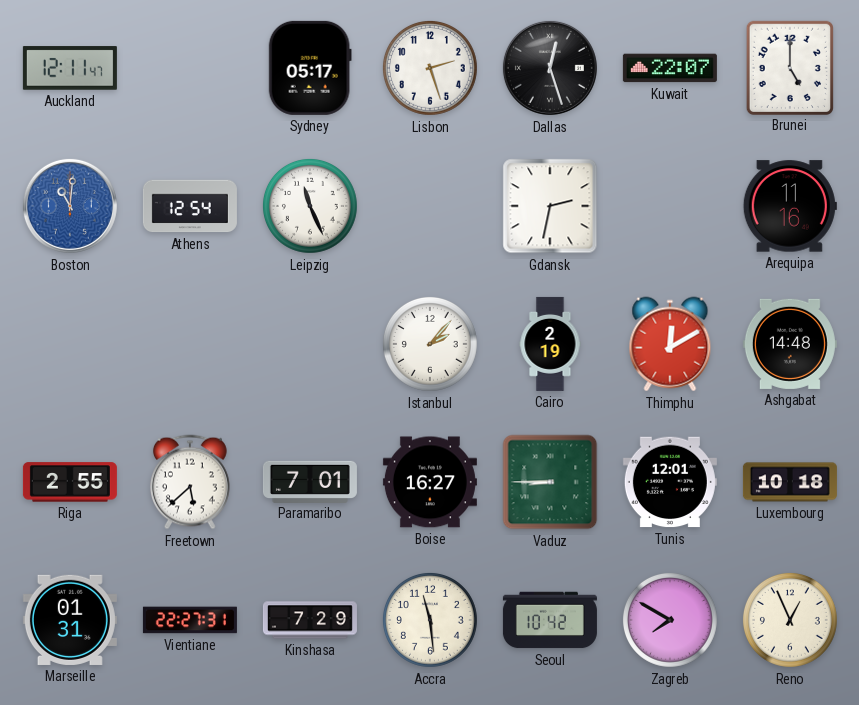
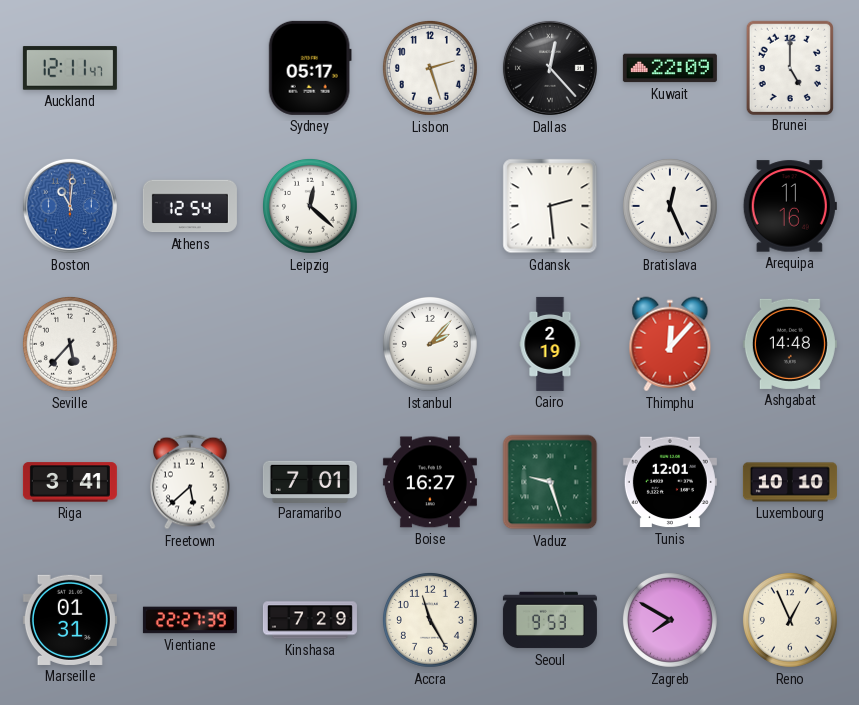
Dallas: 12:27 -> 12:23
Kuwait: 22:07 -> 22:09
Leipzig: 11:26 -> 12:22
Gdansk: 2:32 -> 2:29
Bratislava: none -> 12:26
Seville: none -> 5:37
Thimphu: 12:10 -> 12:07
Riga: 2:55 -> 3:41
Vaduz: 8:45 -> 9:27
Luxembourg: 10:18 -> 10:10
Vientiane: 22:27:31 -> 22:27:39
Accra: 11:29 -> 11:25
Seoul: 10:42 -> 9:53
